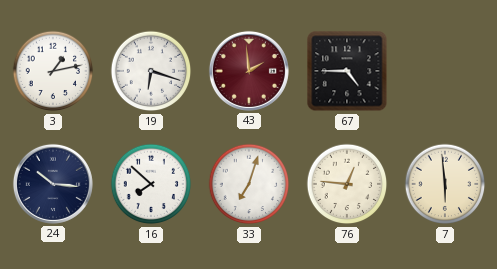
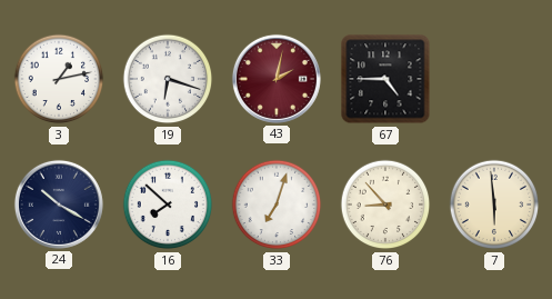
43: 1:59 -> 2:02
24: 10:16 -> 10:20
76: 12:46 -> 8:53
